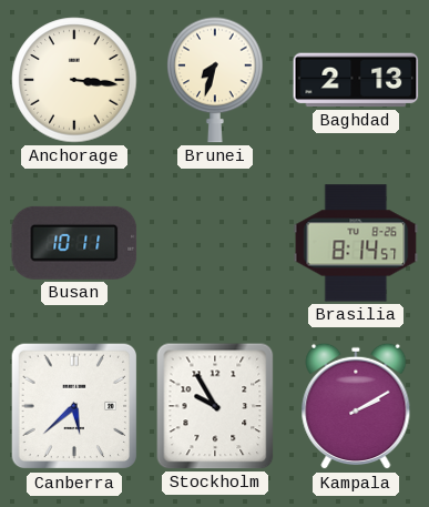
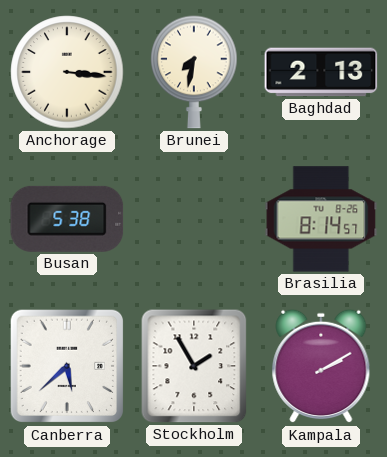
Brunei: 7:33 -> 7:32
Busan: 10:11 -> 5:38
Stockholm: 9:55 -> 1:55
